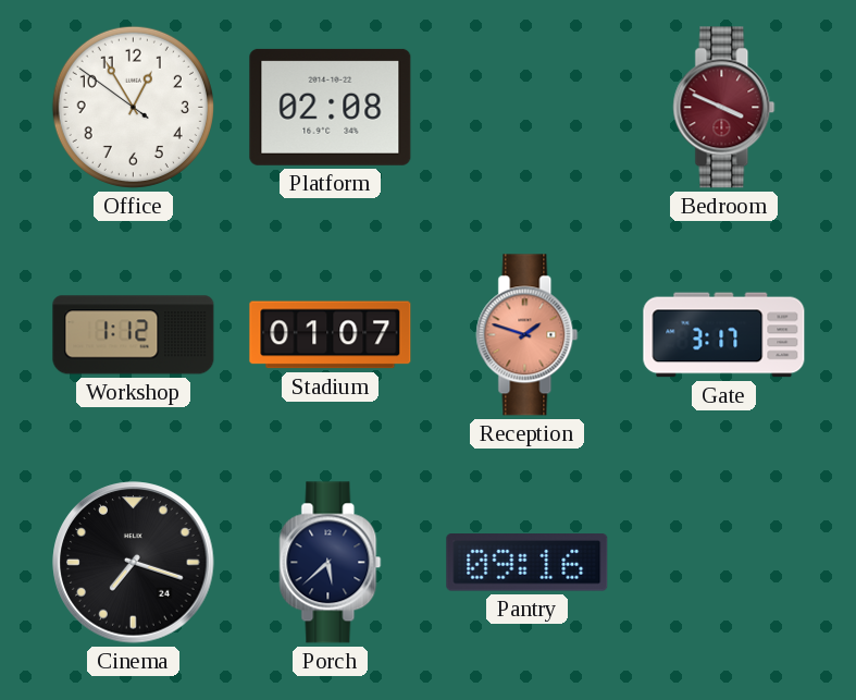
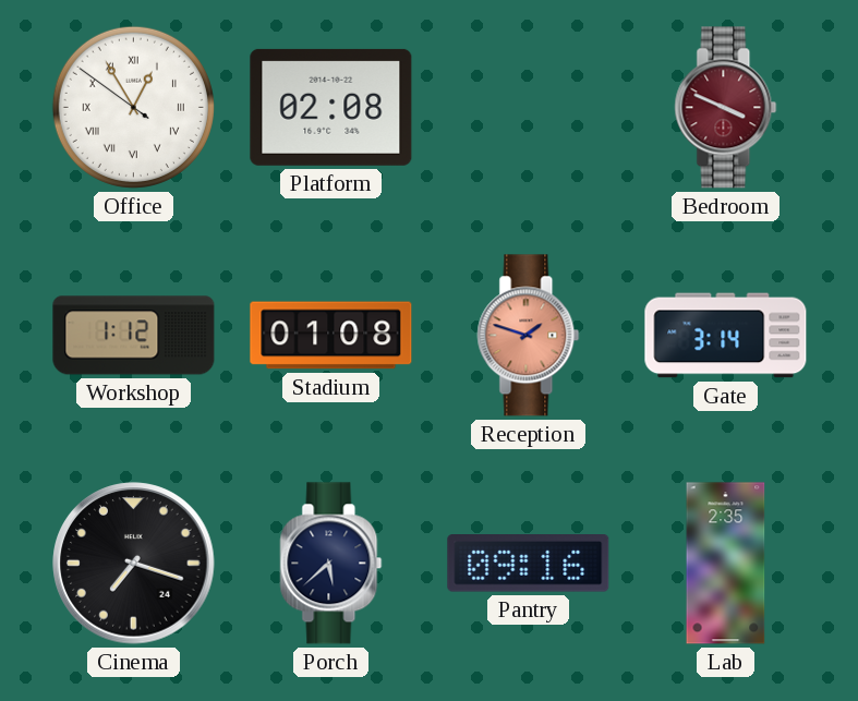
Office numerals: Arabic -> Roman
Stadium: 01:07 -> 01:08
Gate: 3:17 -> 3:14
Lab: none -> 2:35
